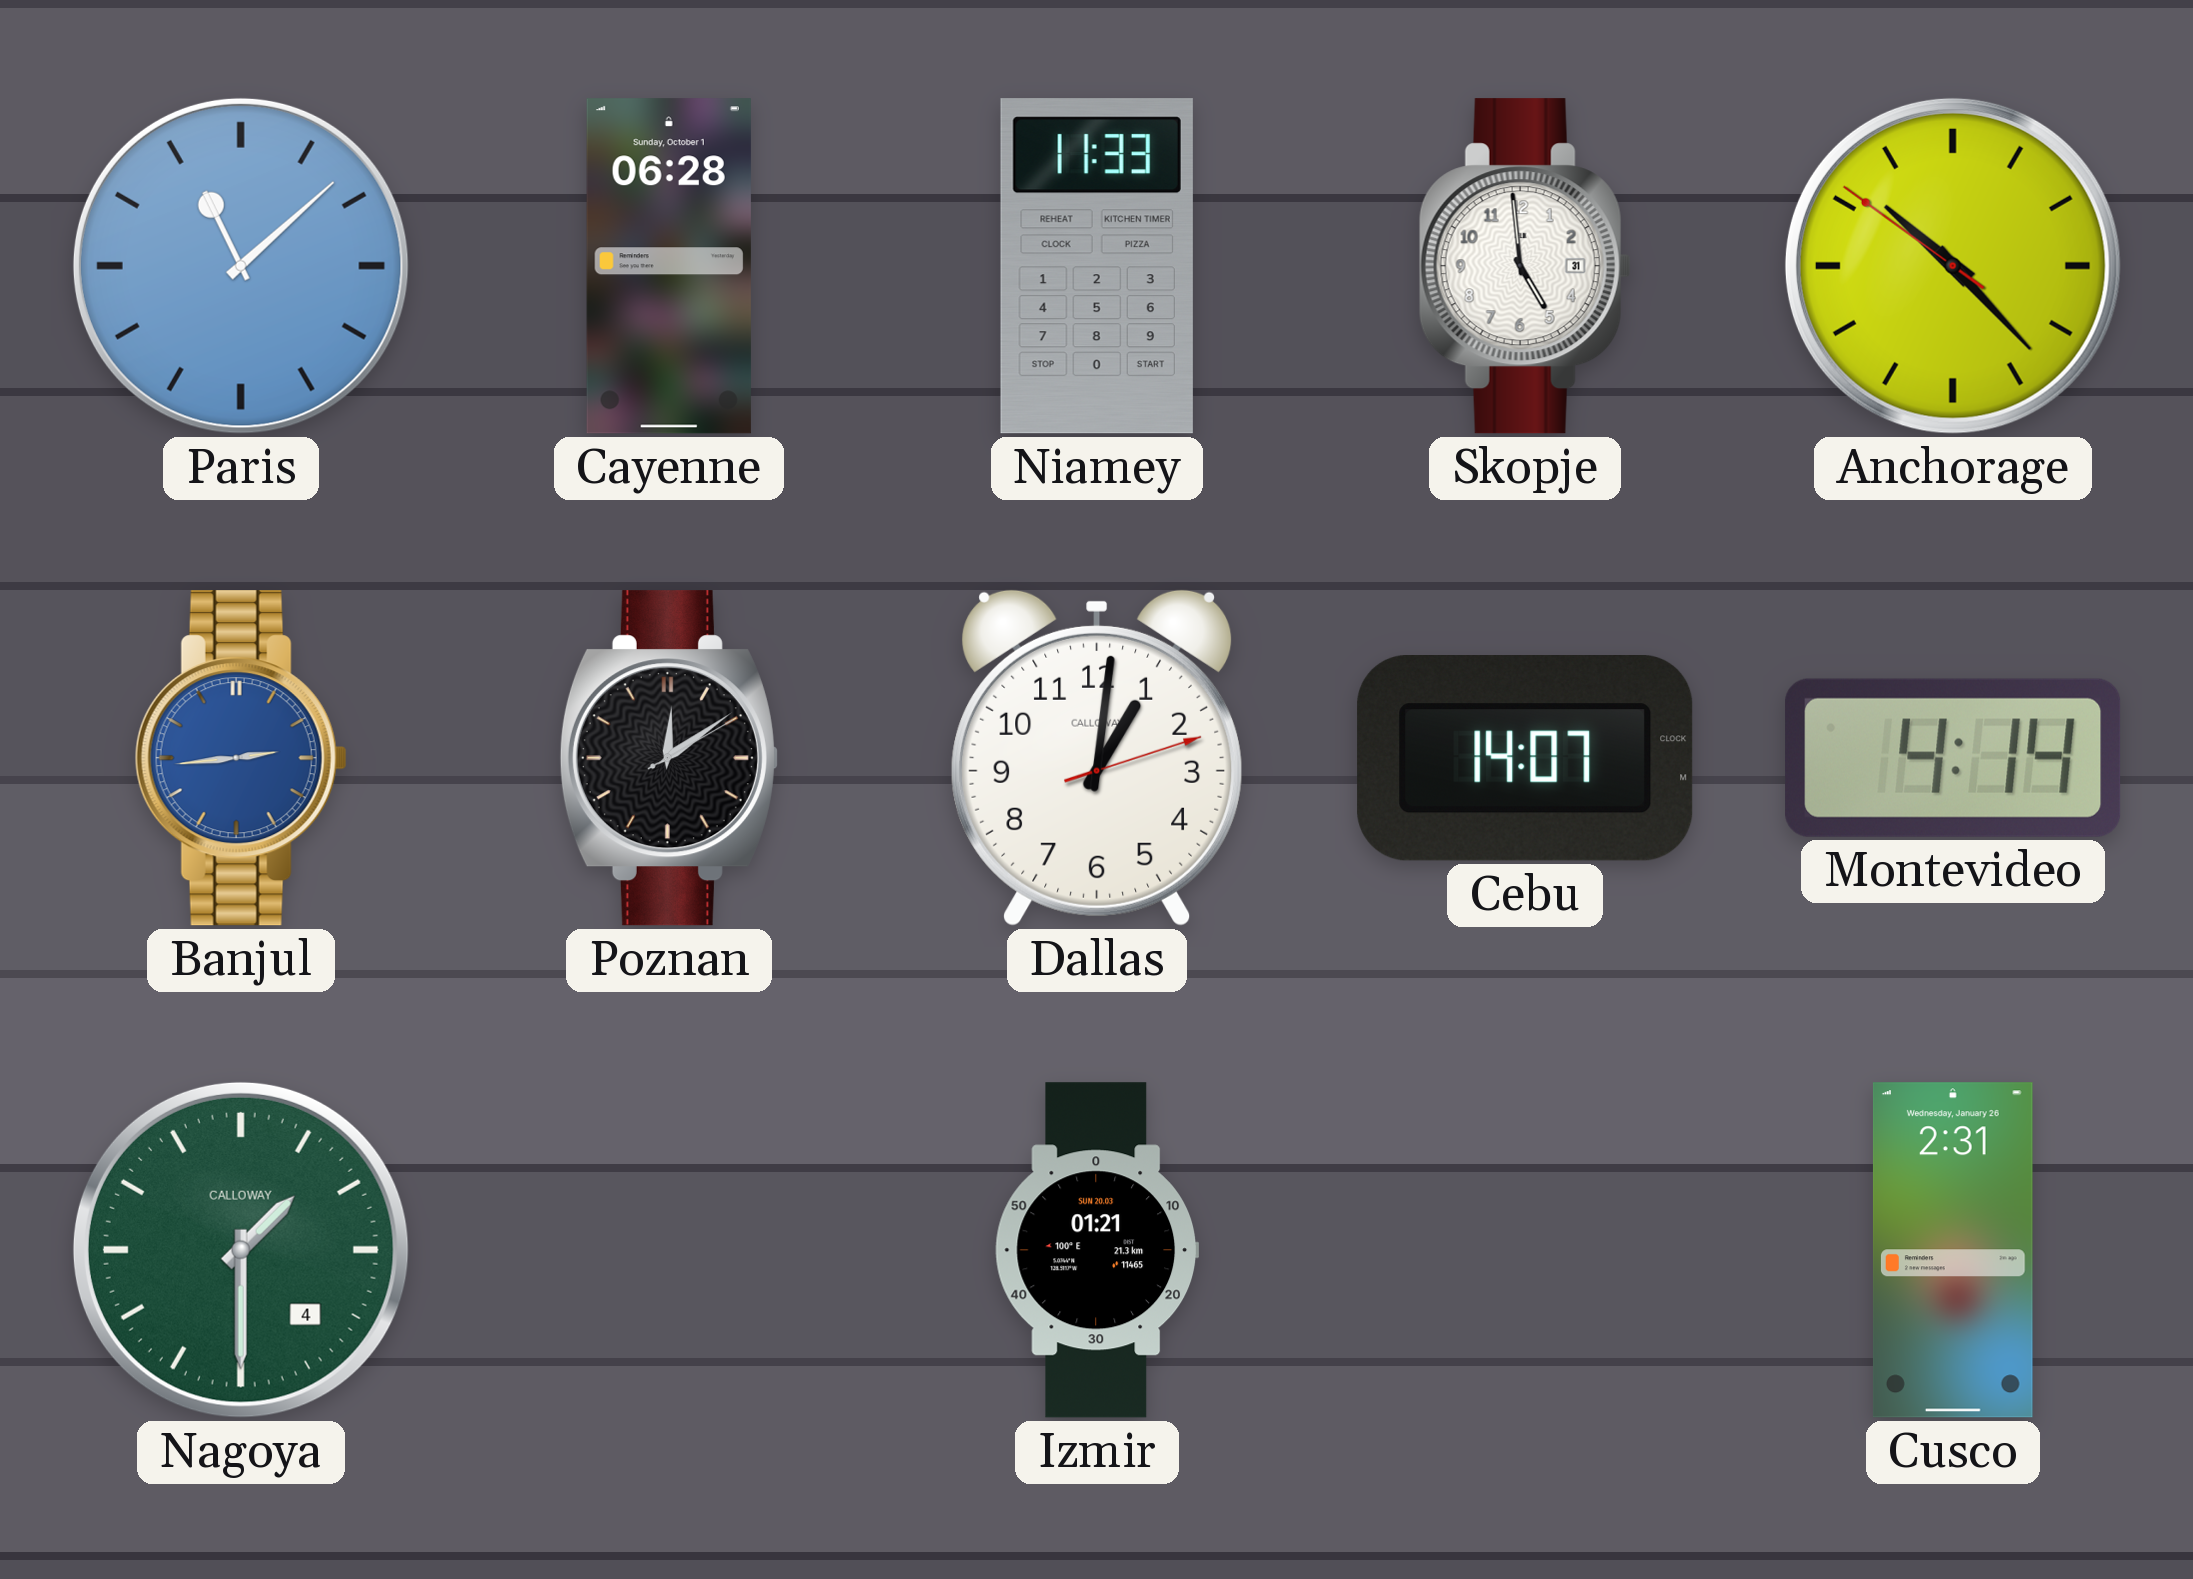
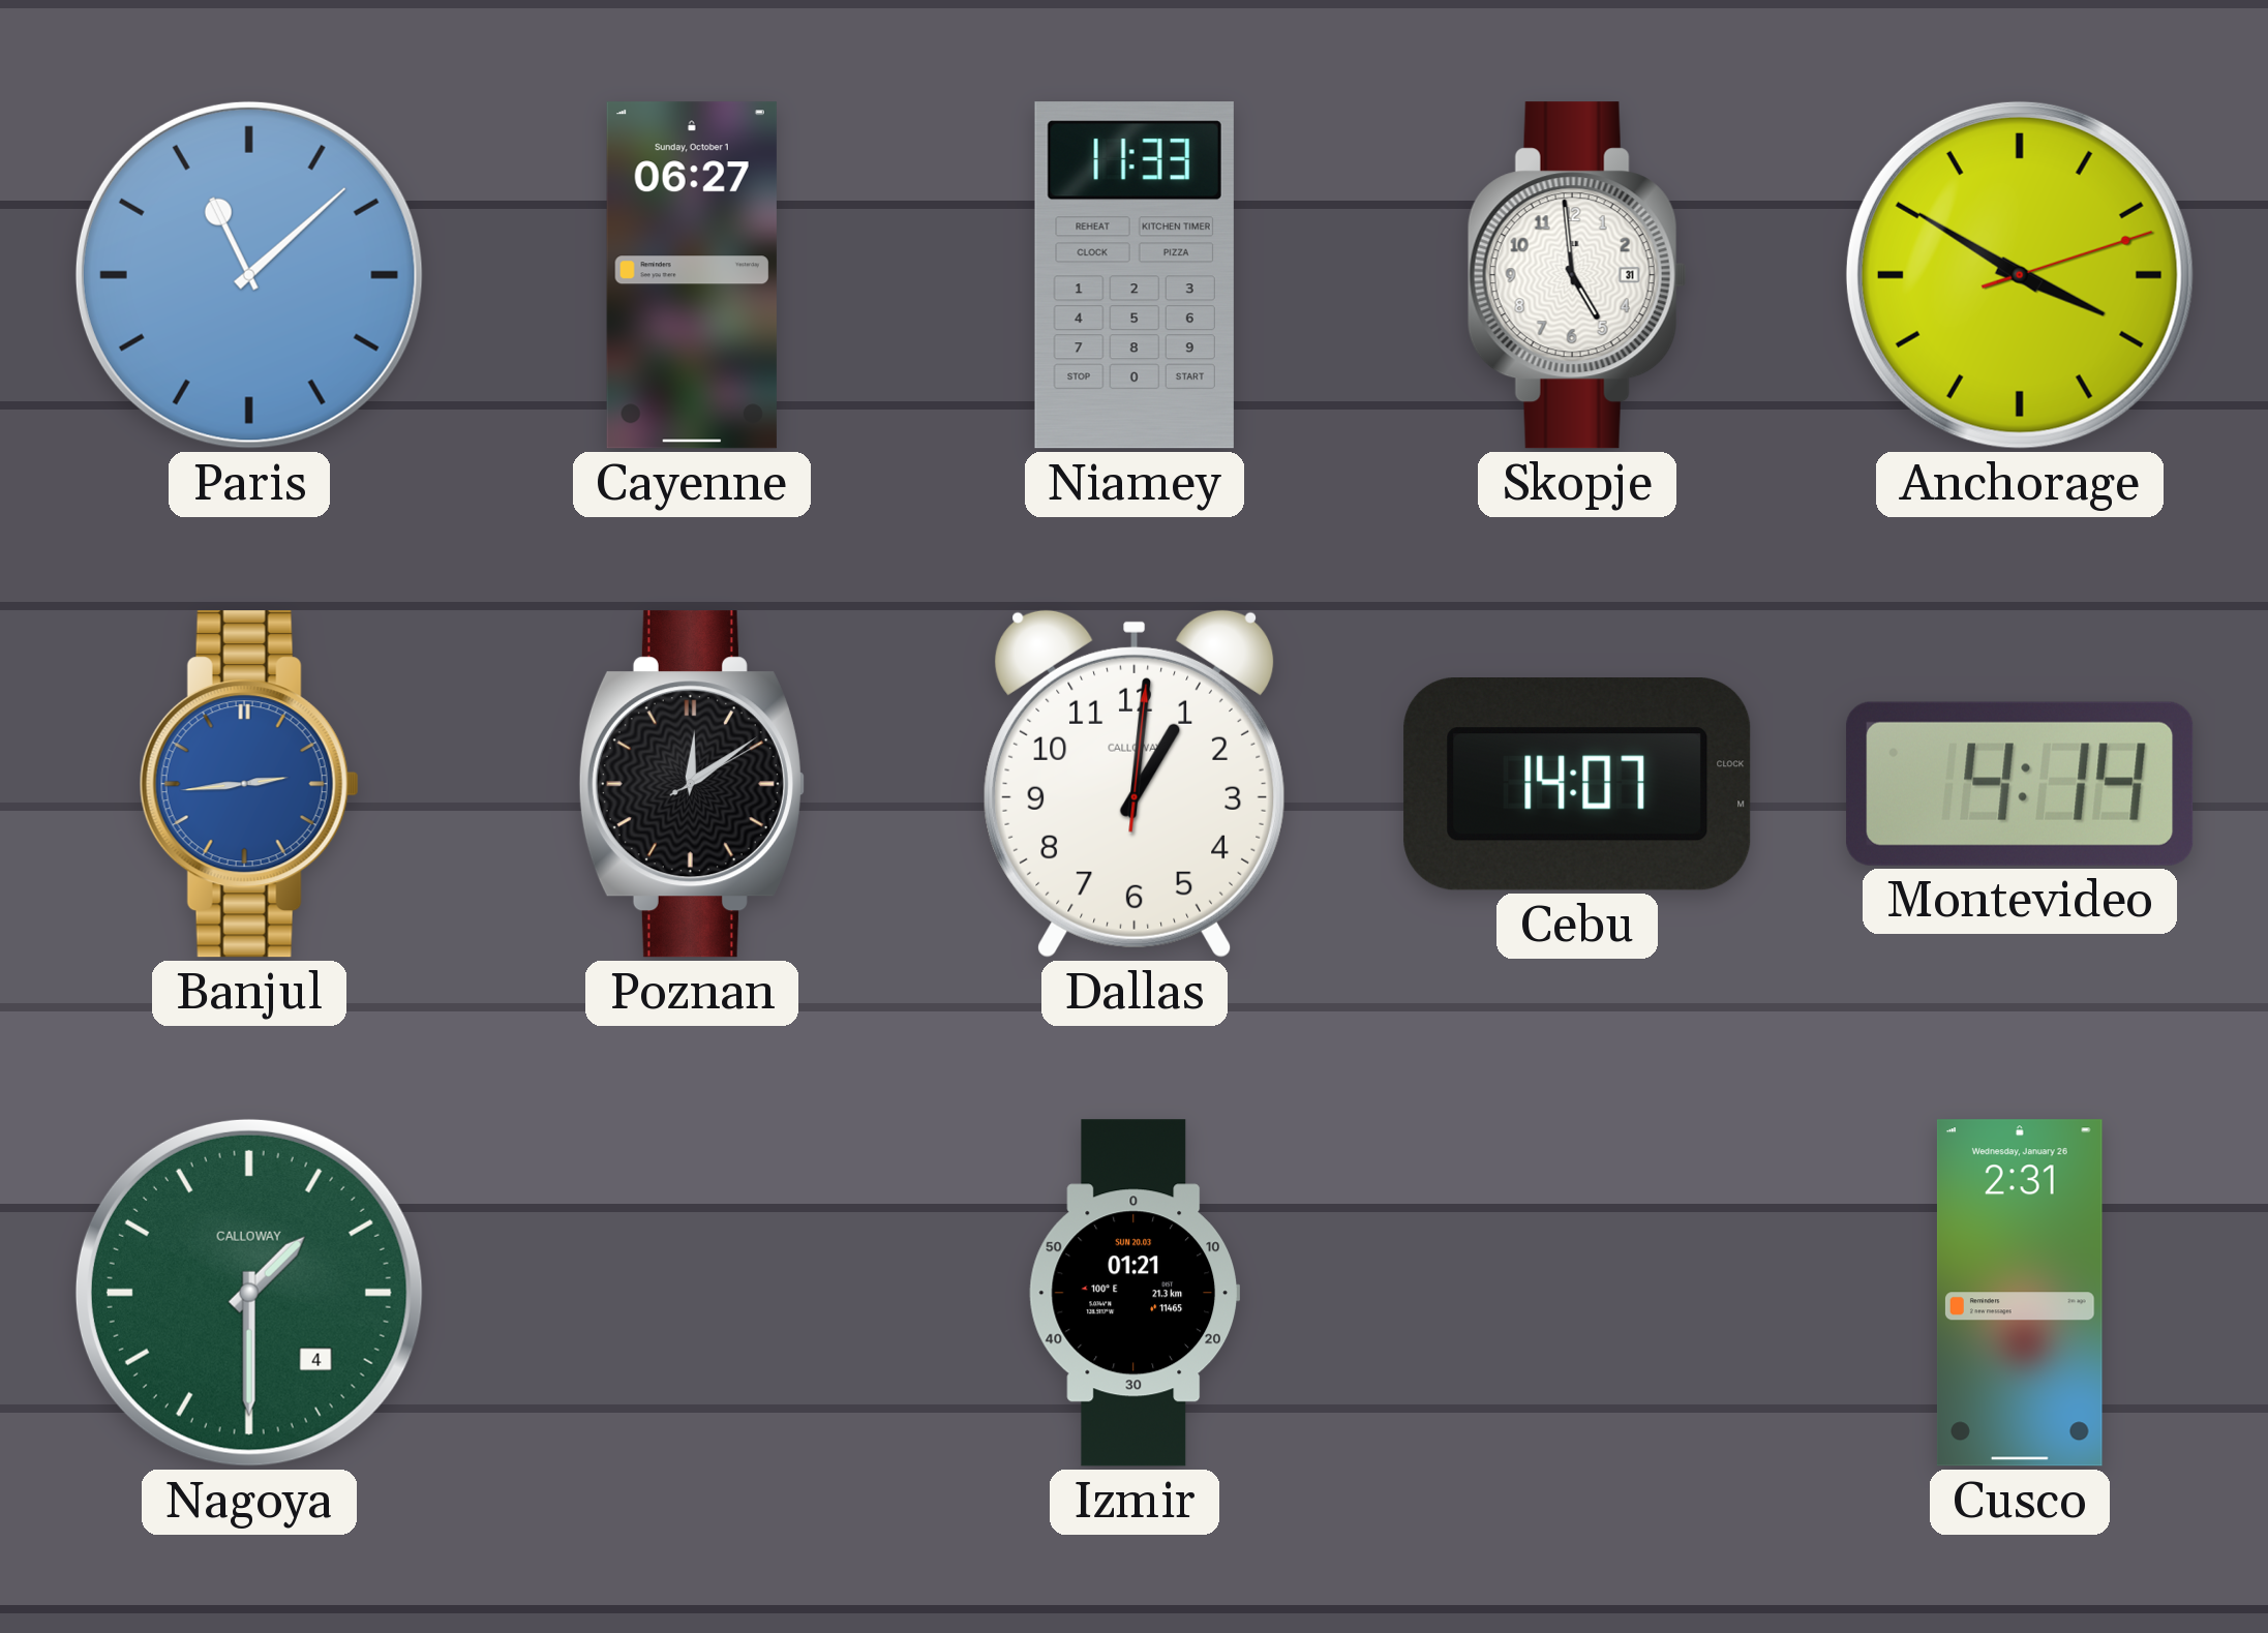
Cayenne: 06:28 -> 06:27
Anchorage: 10:22 -> 3:50
Dallas: 1:01:12 -> 1:01:01
